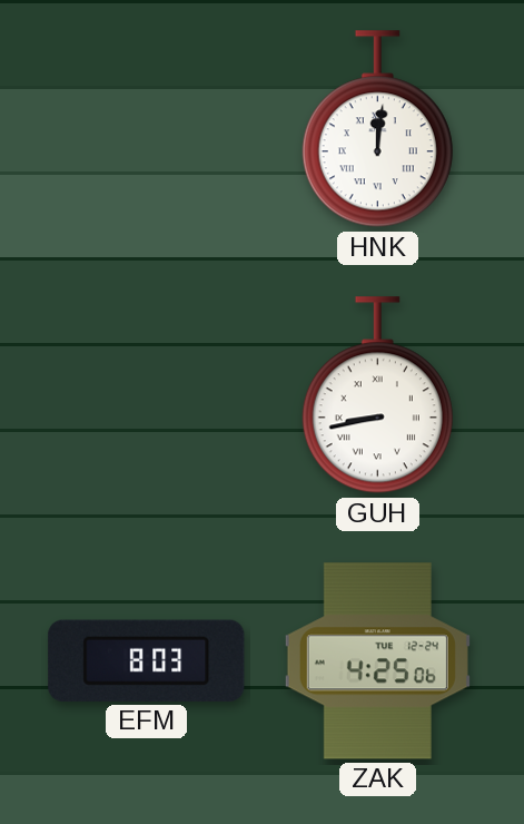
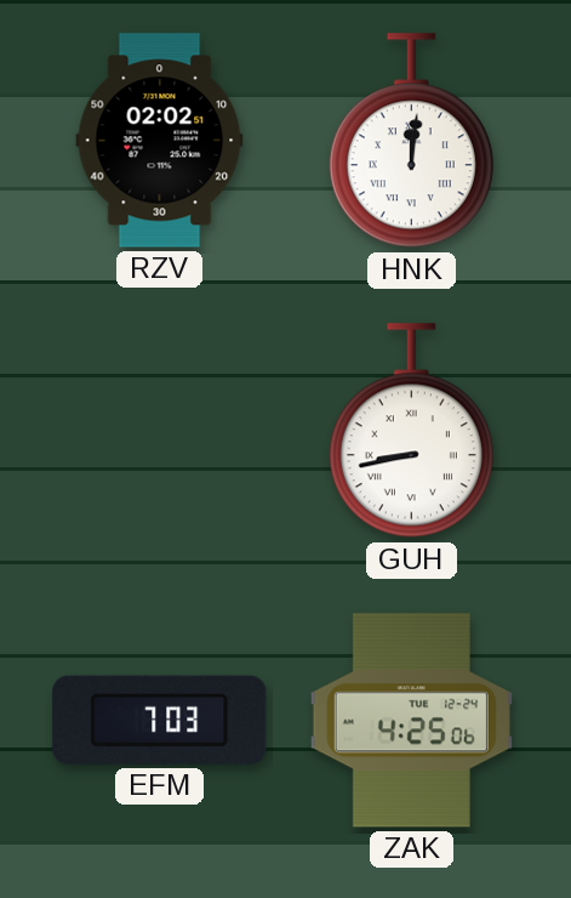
RZV: none -> 02:02
EFM: 8:03 -> 7:03
